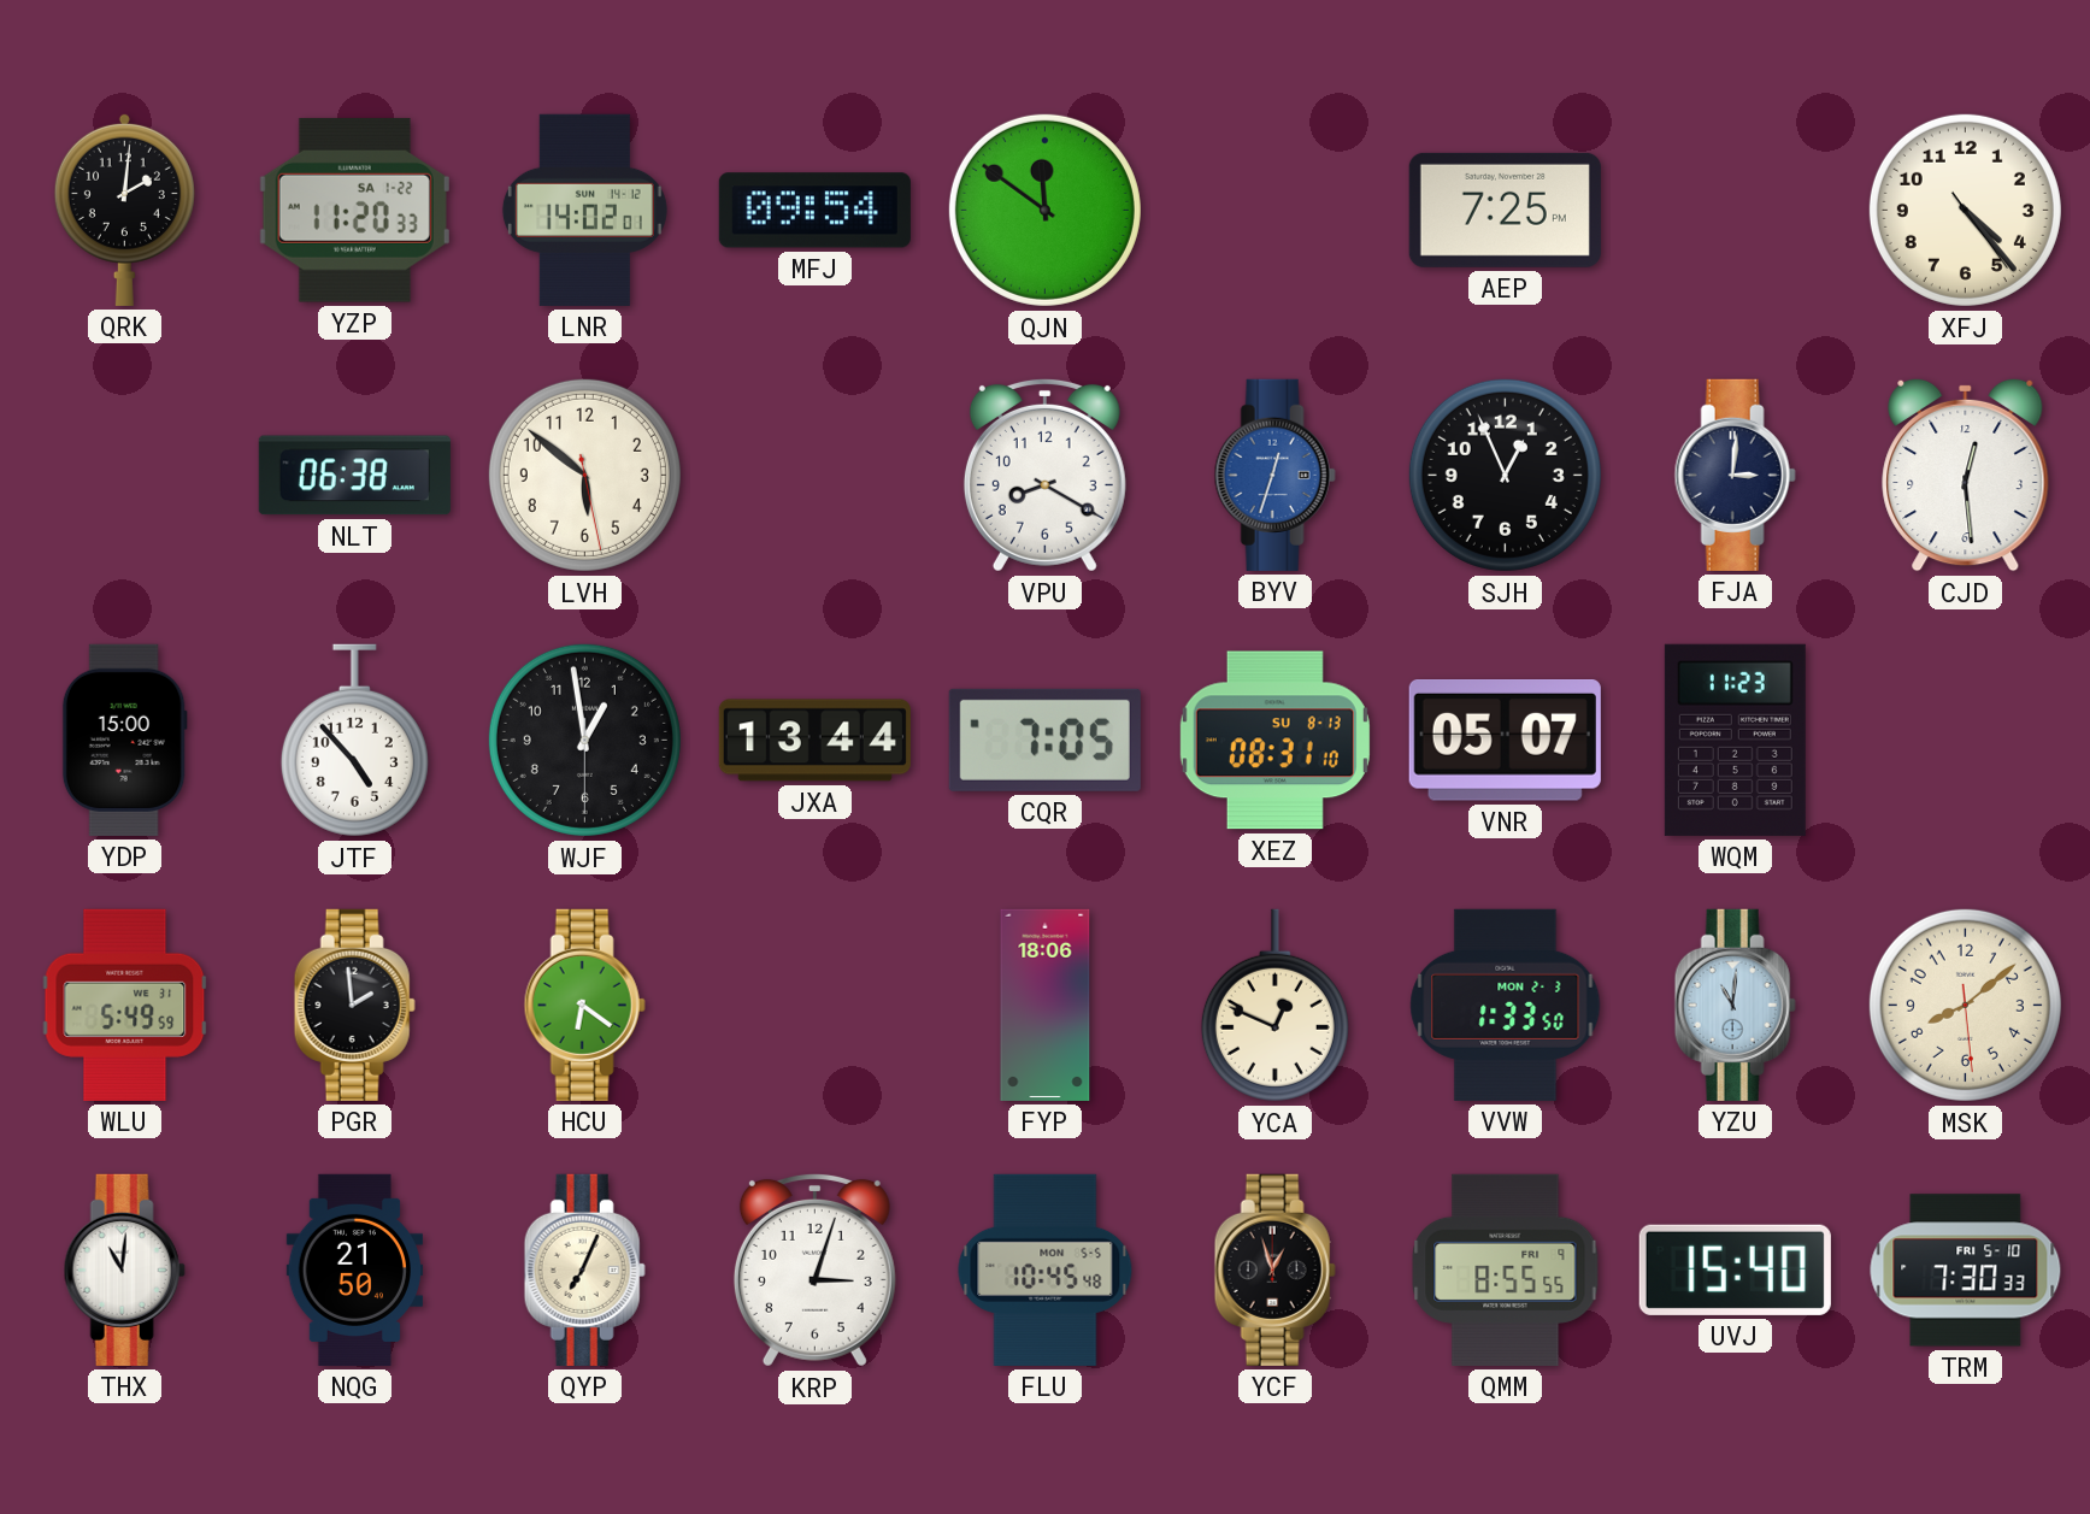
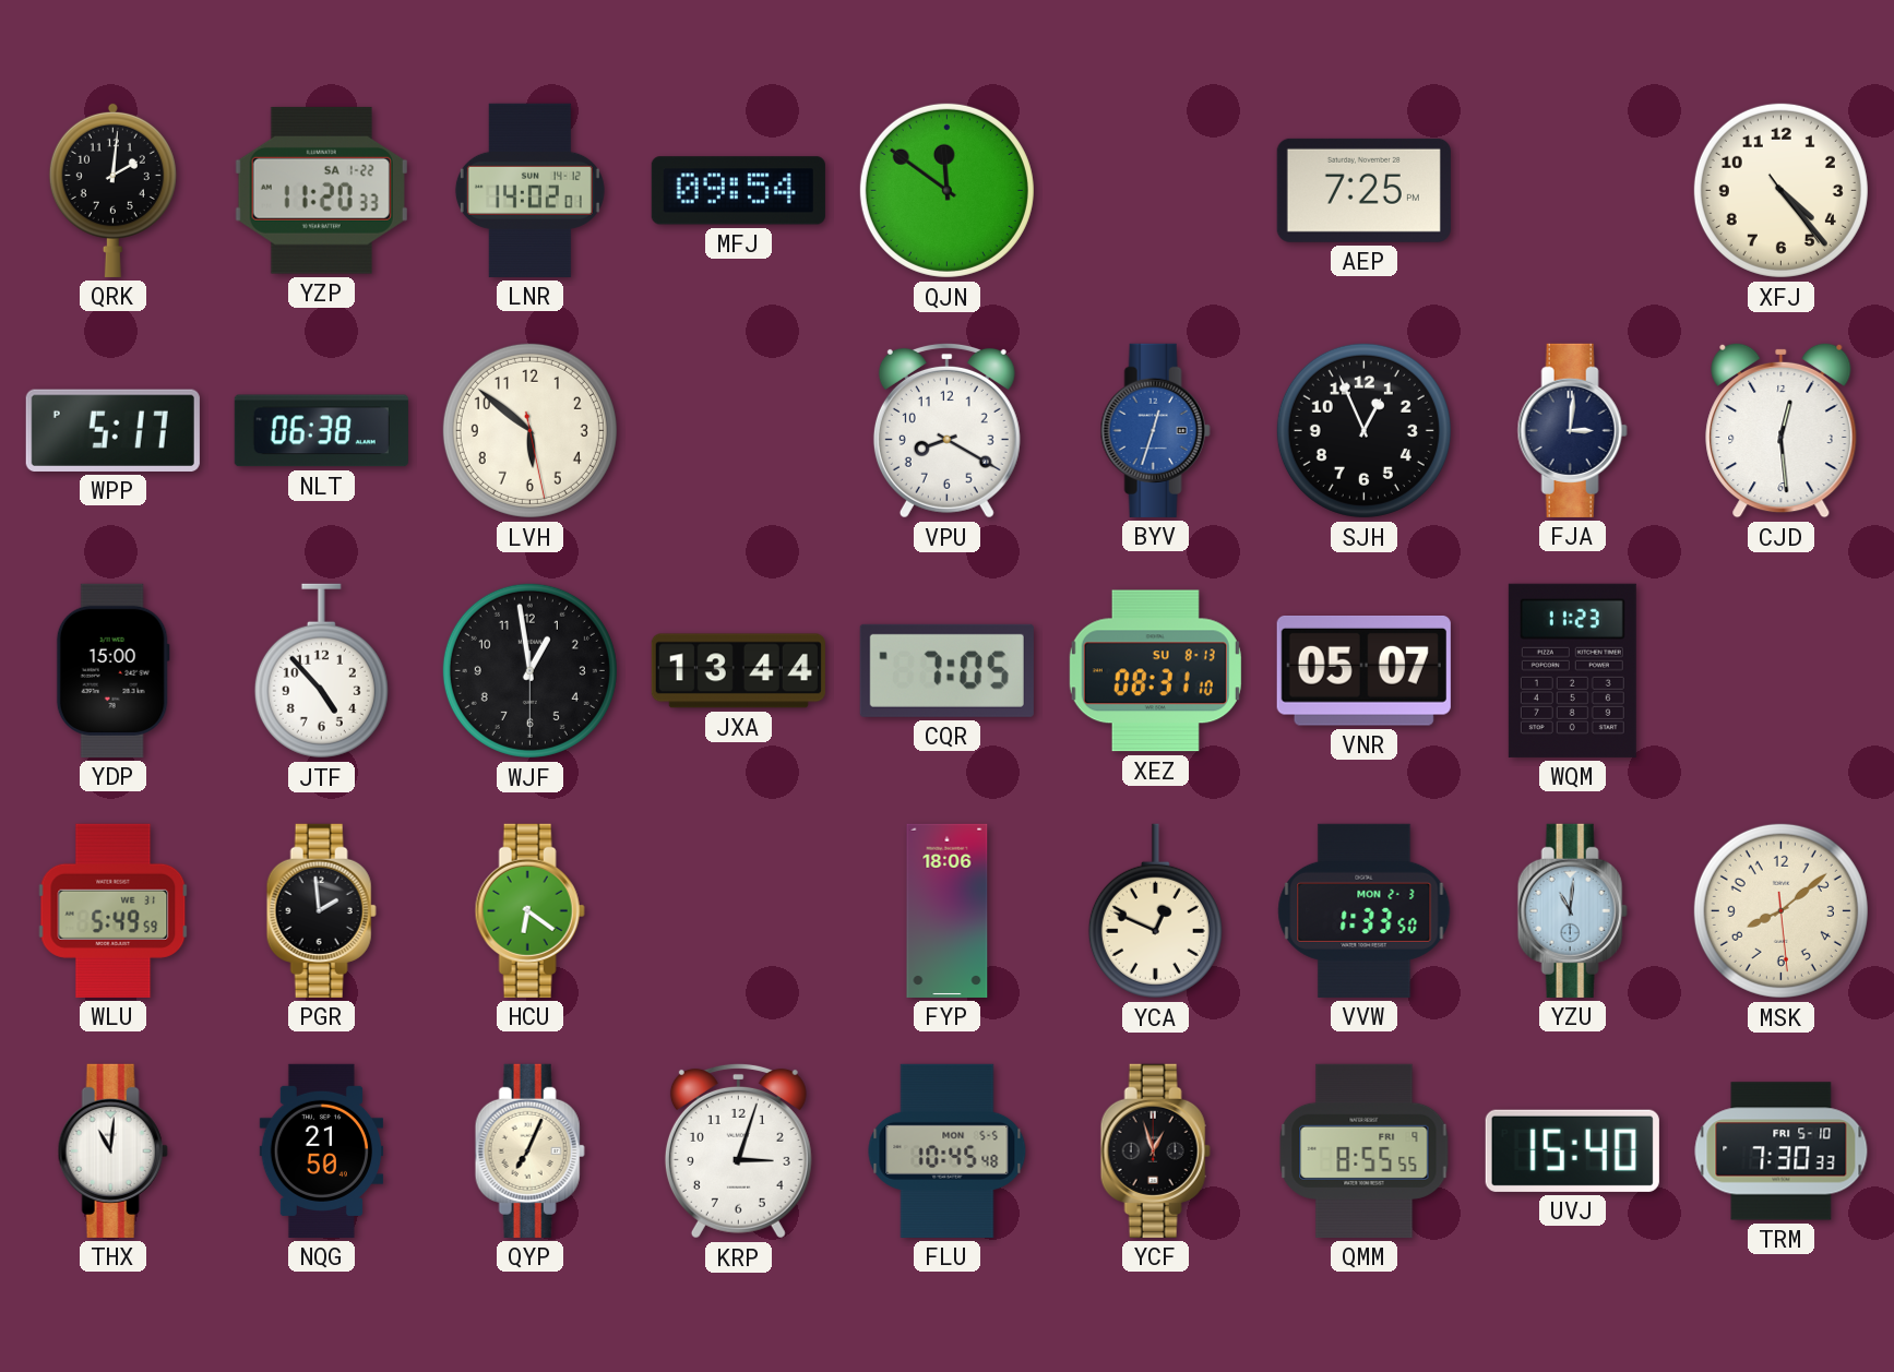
WPP: none -> 5:17
